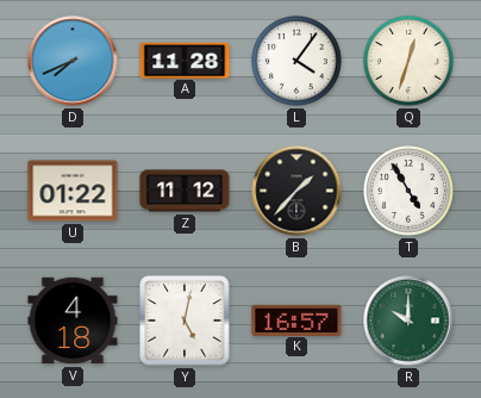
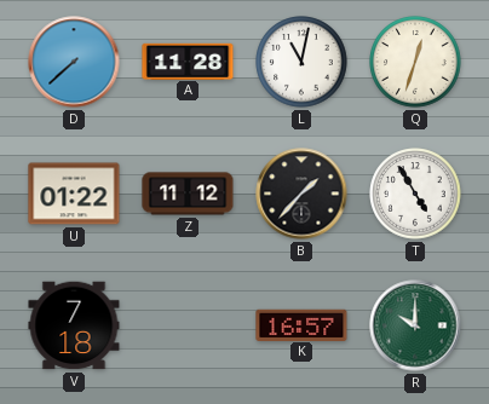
D: 7:41 -> 7:38
L: 4:06 -> 11:02
V: 4:18 -> 7:18
Y: 5:02 -> none
